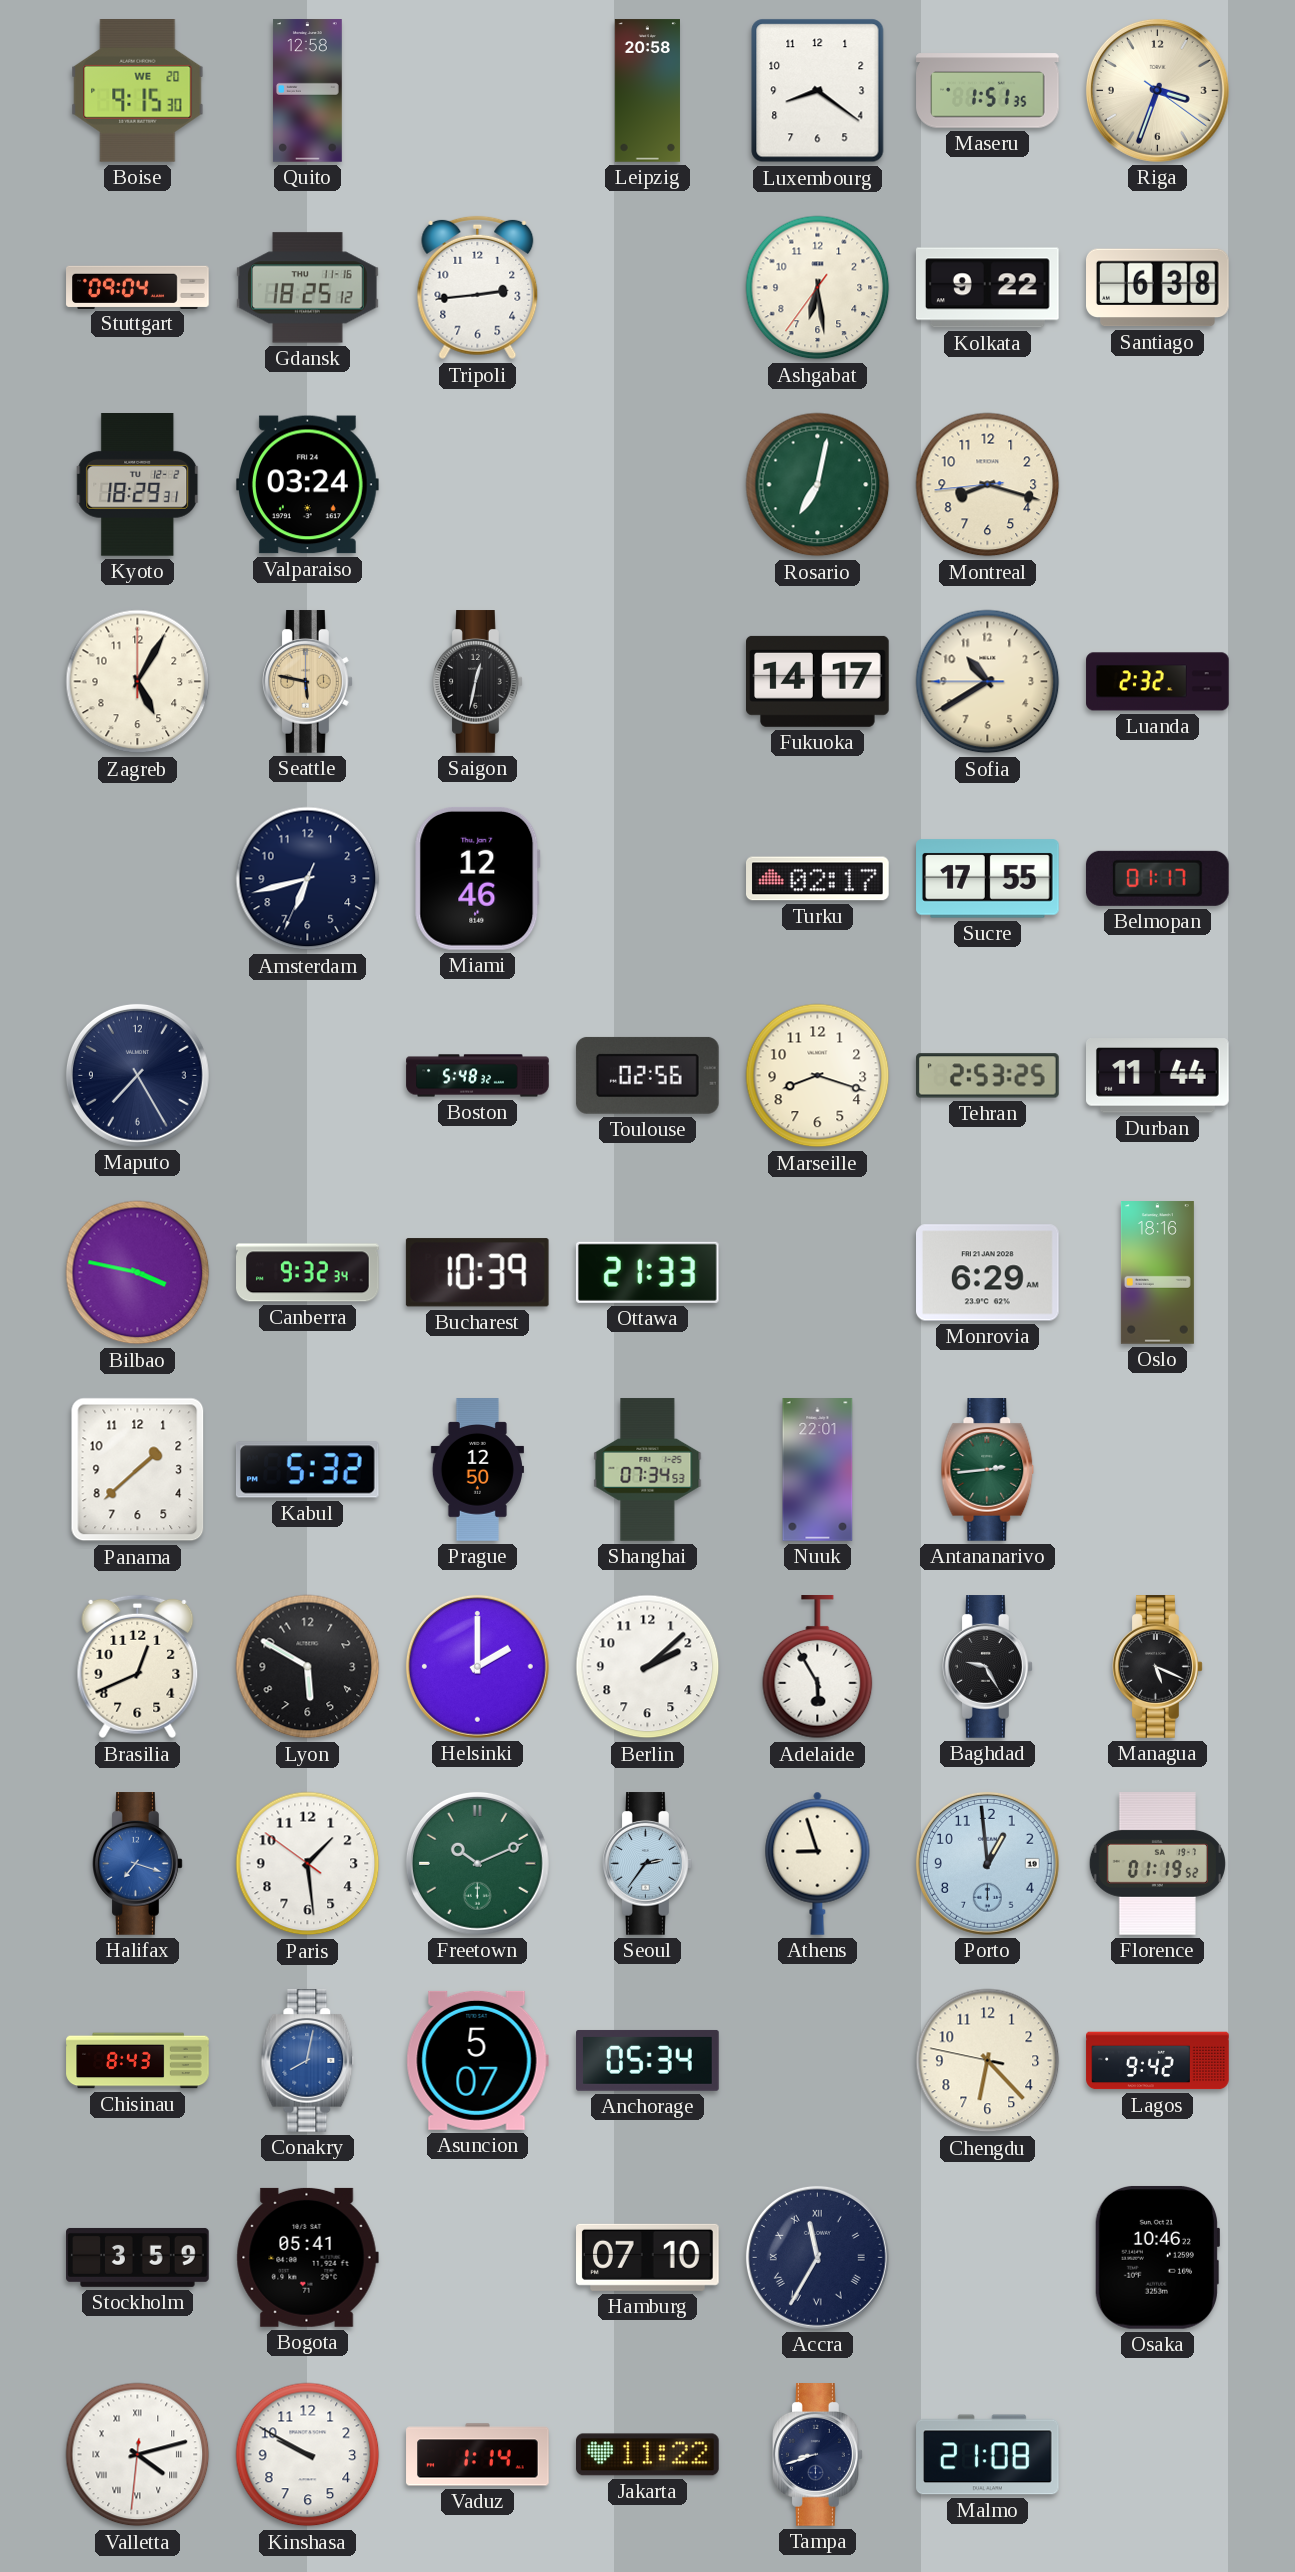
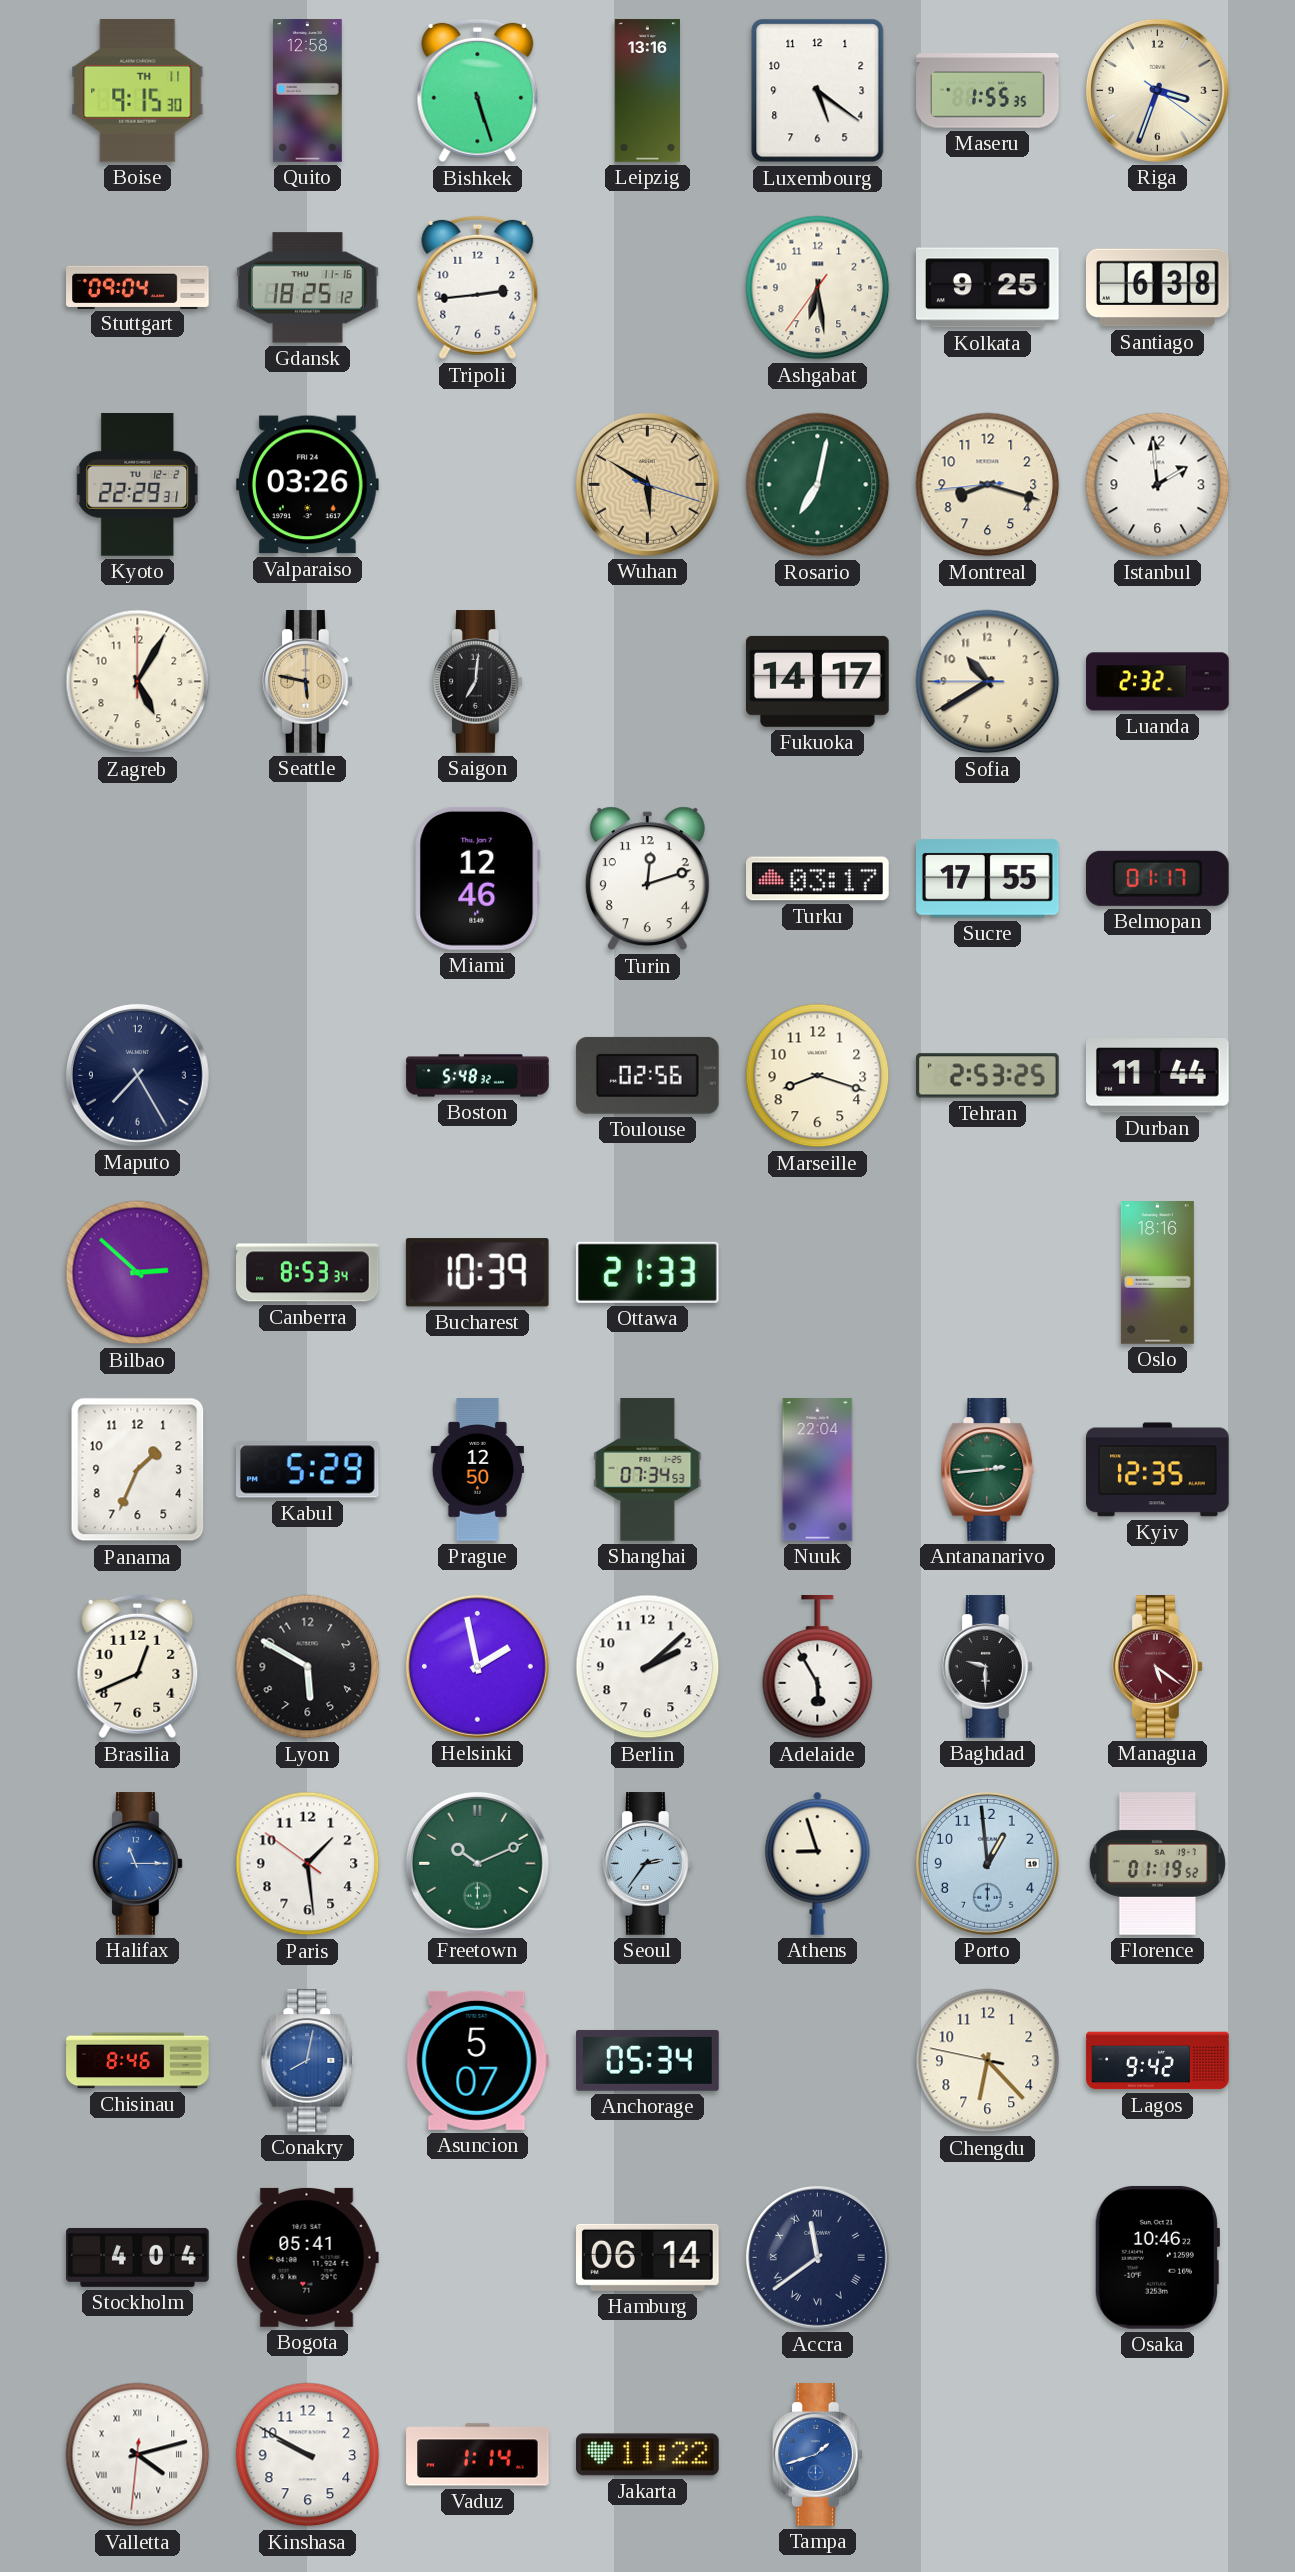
Boise date: WE 20 -> TH 11
Bishkek: none -> 5:27
Leipzig: 20:58 -> 13:16
Luxembourg: 8:21 -> 5:21
Maseru: 1:51 -> 1:55
Kolkata: 9:22 -> 9:25
Kyoto: 18:29 -> 22:29
Valparaiso: 03:24 -> 03:26
Wuhan: none -> 5:50
Istanbul: none -> 1:59
Saigon: 12:32 -> 7:01
Amsterdam: 6:42 -> none
Turin: none -> 12:12
Turku: 02:17 -> 03:17
Bilbao: 3:47 -> 2:52
Canberra: 9:32 -> 8:53
Monrovia: 6:29 -> none
Panama: 1:38 -> 1:34
Kabul: 5:32 -> 5:29
Nuuk: 22:01 -> 22:04
Kyiv: none -> 12:35
Helsinki: 2:00 -> 1:58
Baghdad: 9:25 -> 9:30
Managua: 5:19 -> 5:21
Managua dial: black -> burgundy
Halifax: 7:18 -> 11:15
Chisinau: 8:43 -> 8:46
Stockholm: 3:59 -> 4:04
Hamburg: 07:10 -> 06:14
Accra: 11:35 -> 11:39
Tampa: 8:42 -> 1:42
Tampa dial: navy -> blue
Malmo: 21:08 -> none
